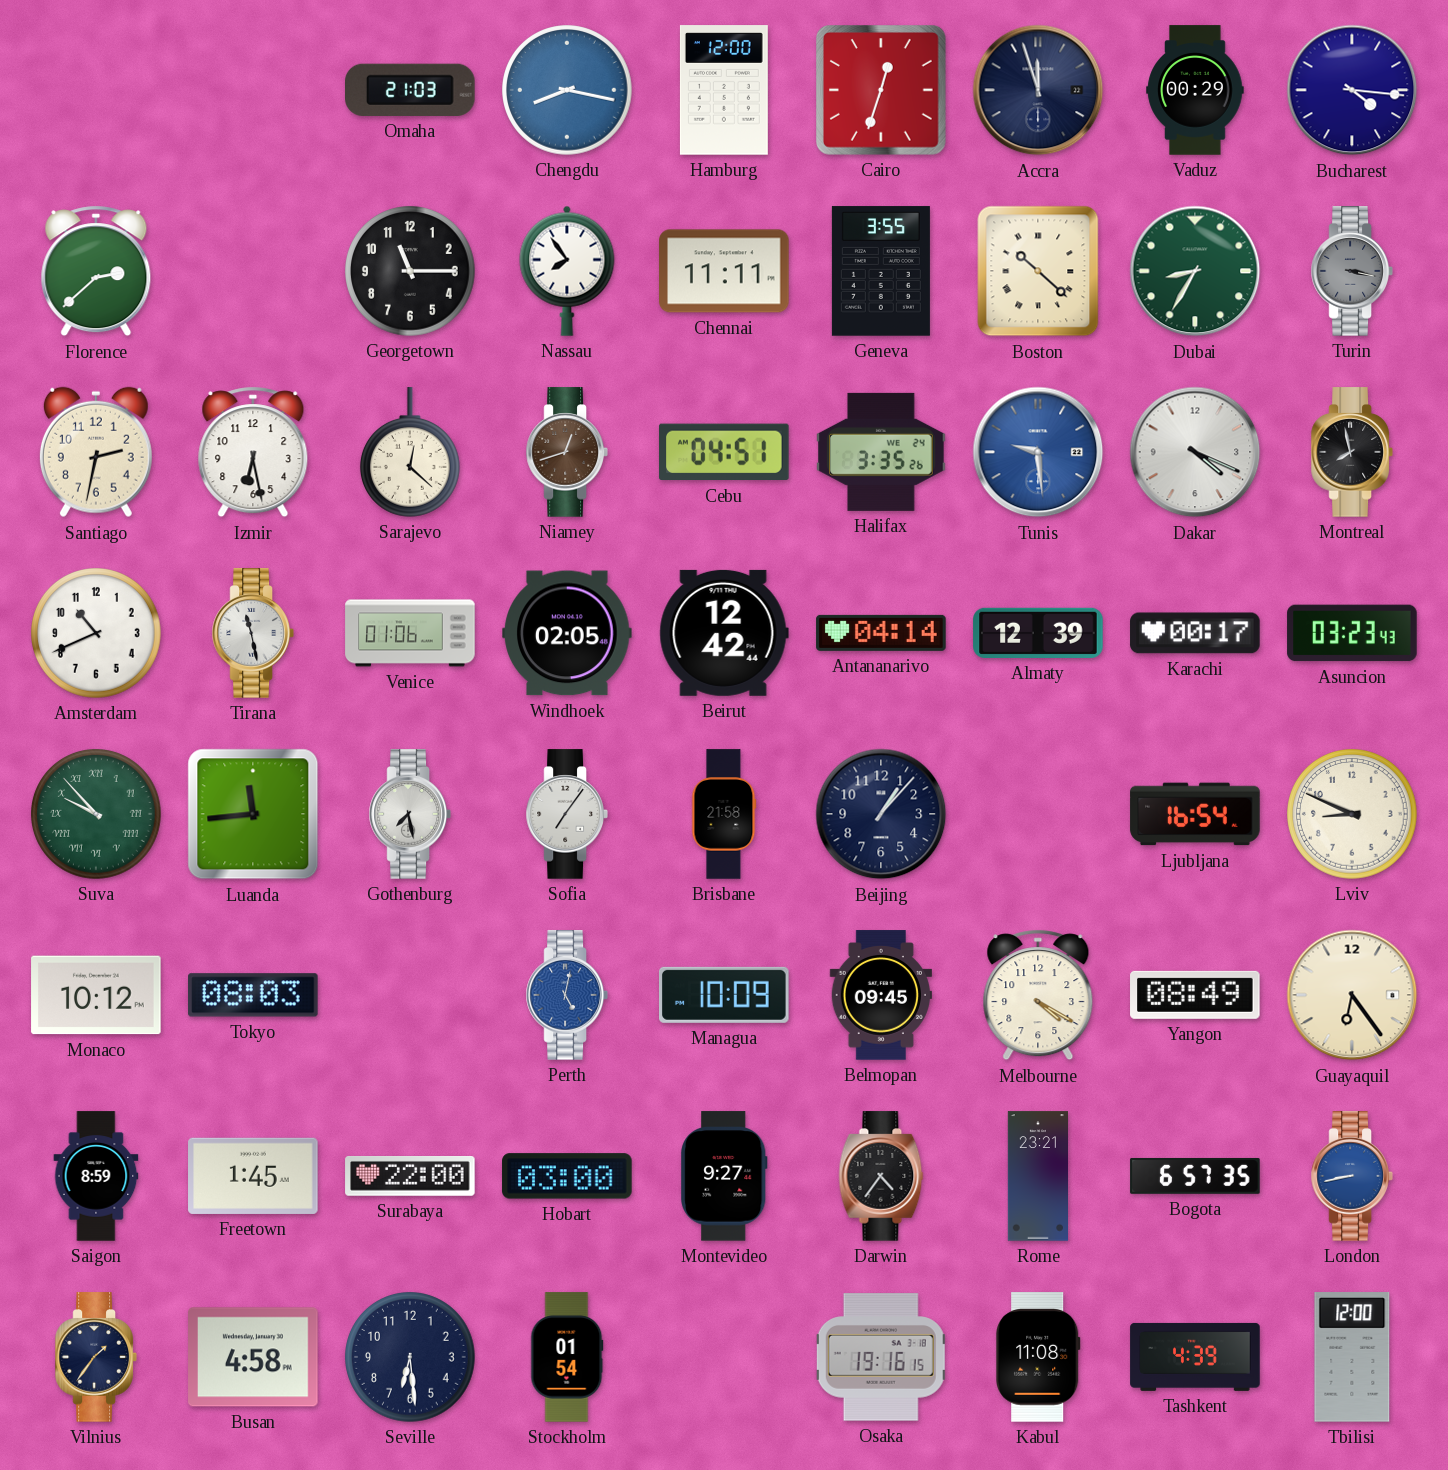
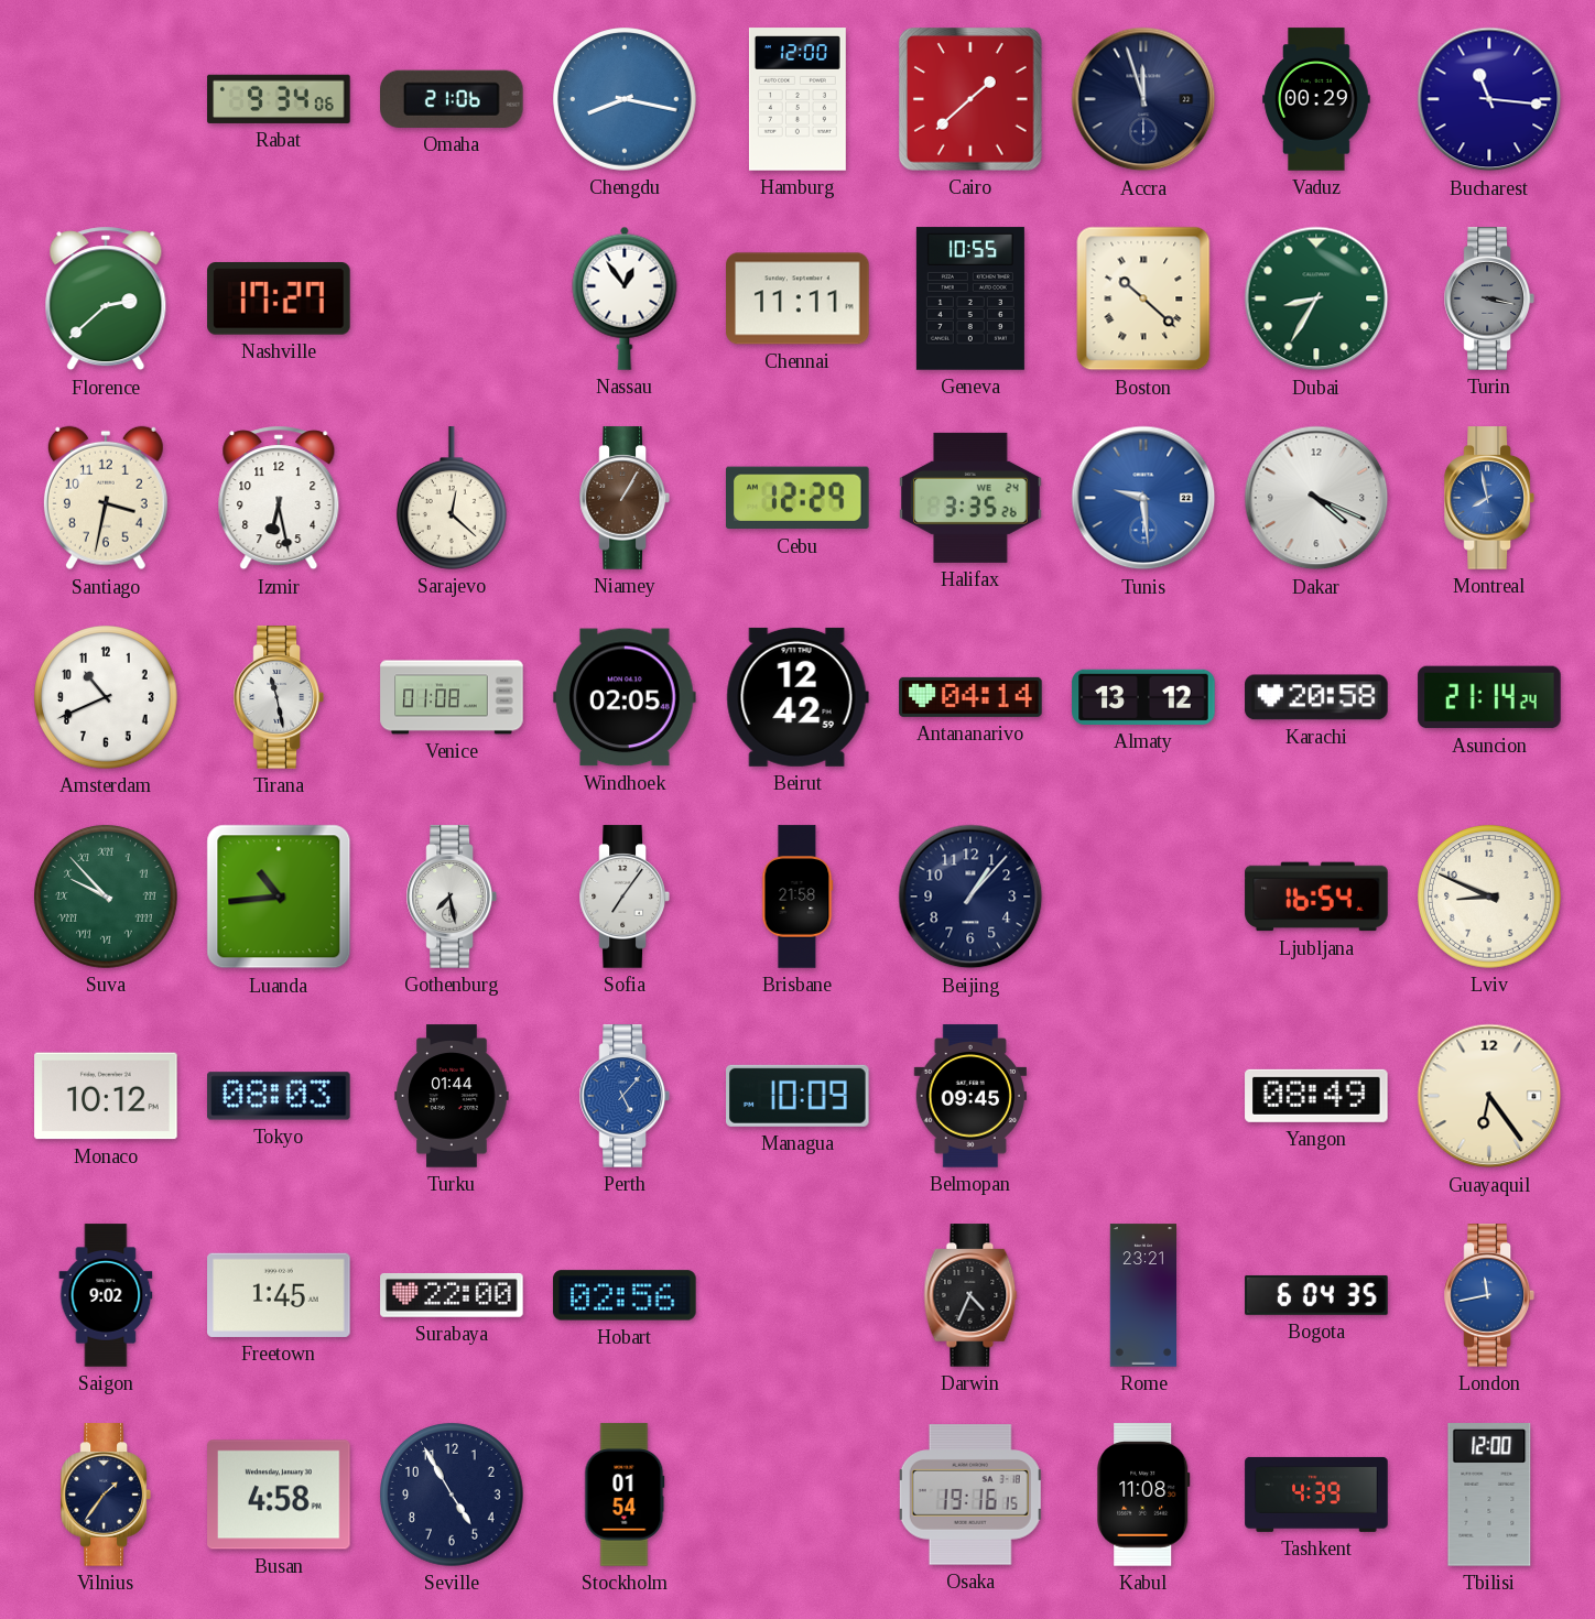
Rabat: none -> 9:34
Omaha: 21:03 -> 21:06
Cairo: 12:33 -> 1:38
Bucharest: 4:16 -> 11:16
Nashville: none -> 17:27
Georgetown: 11:15 -> none
Nassau: 7:54 -> 12:54
Geneva: 3:55 -> 10:55
Santiago: 2:32 -> 3:32
Niamey: 12:42 -> 1:05
Cebu: 04:51 -> 12:29
Montreal dial: black -> blue
Venice: 01:06 -> 01:08
Beirut: 12:42:44 -> 12:42:59
Almaty: 12:39 -> 13:12
Karachi: 00:17 -> 20:58
Asuncion: 03:23 -> 21:14
Luanda: 11:44 -> 10:44
Turku: none -> 01:44
Perth: 5:02 -> 5:07
Melbourne: 4:20 -> none
Saigon: 8:59 -> 9:02
Hobart: 03:00 -> 02:56
Montevideo: 9:27 -> none
Darwin: 4:36 -> 4:34
Bogota: 6:57 -> 6:04
London: 8:43 -> 11:43
Seville: 6:29 -> 4:55
